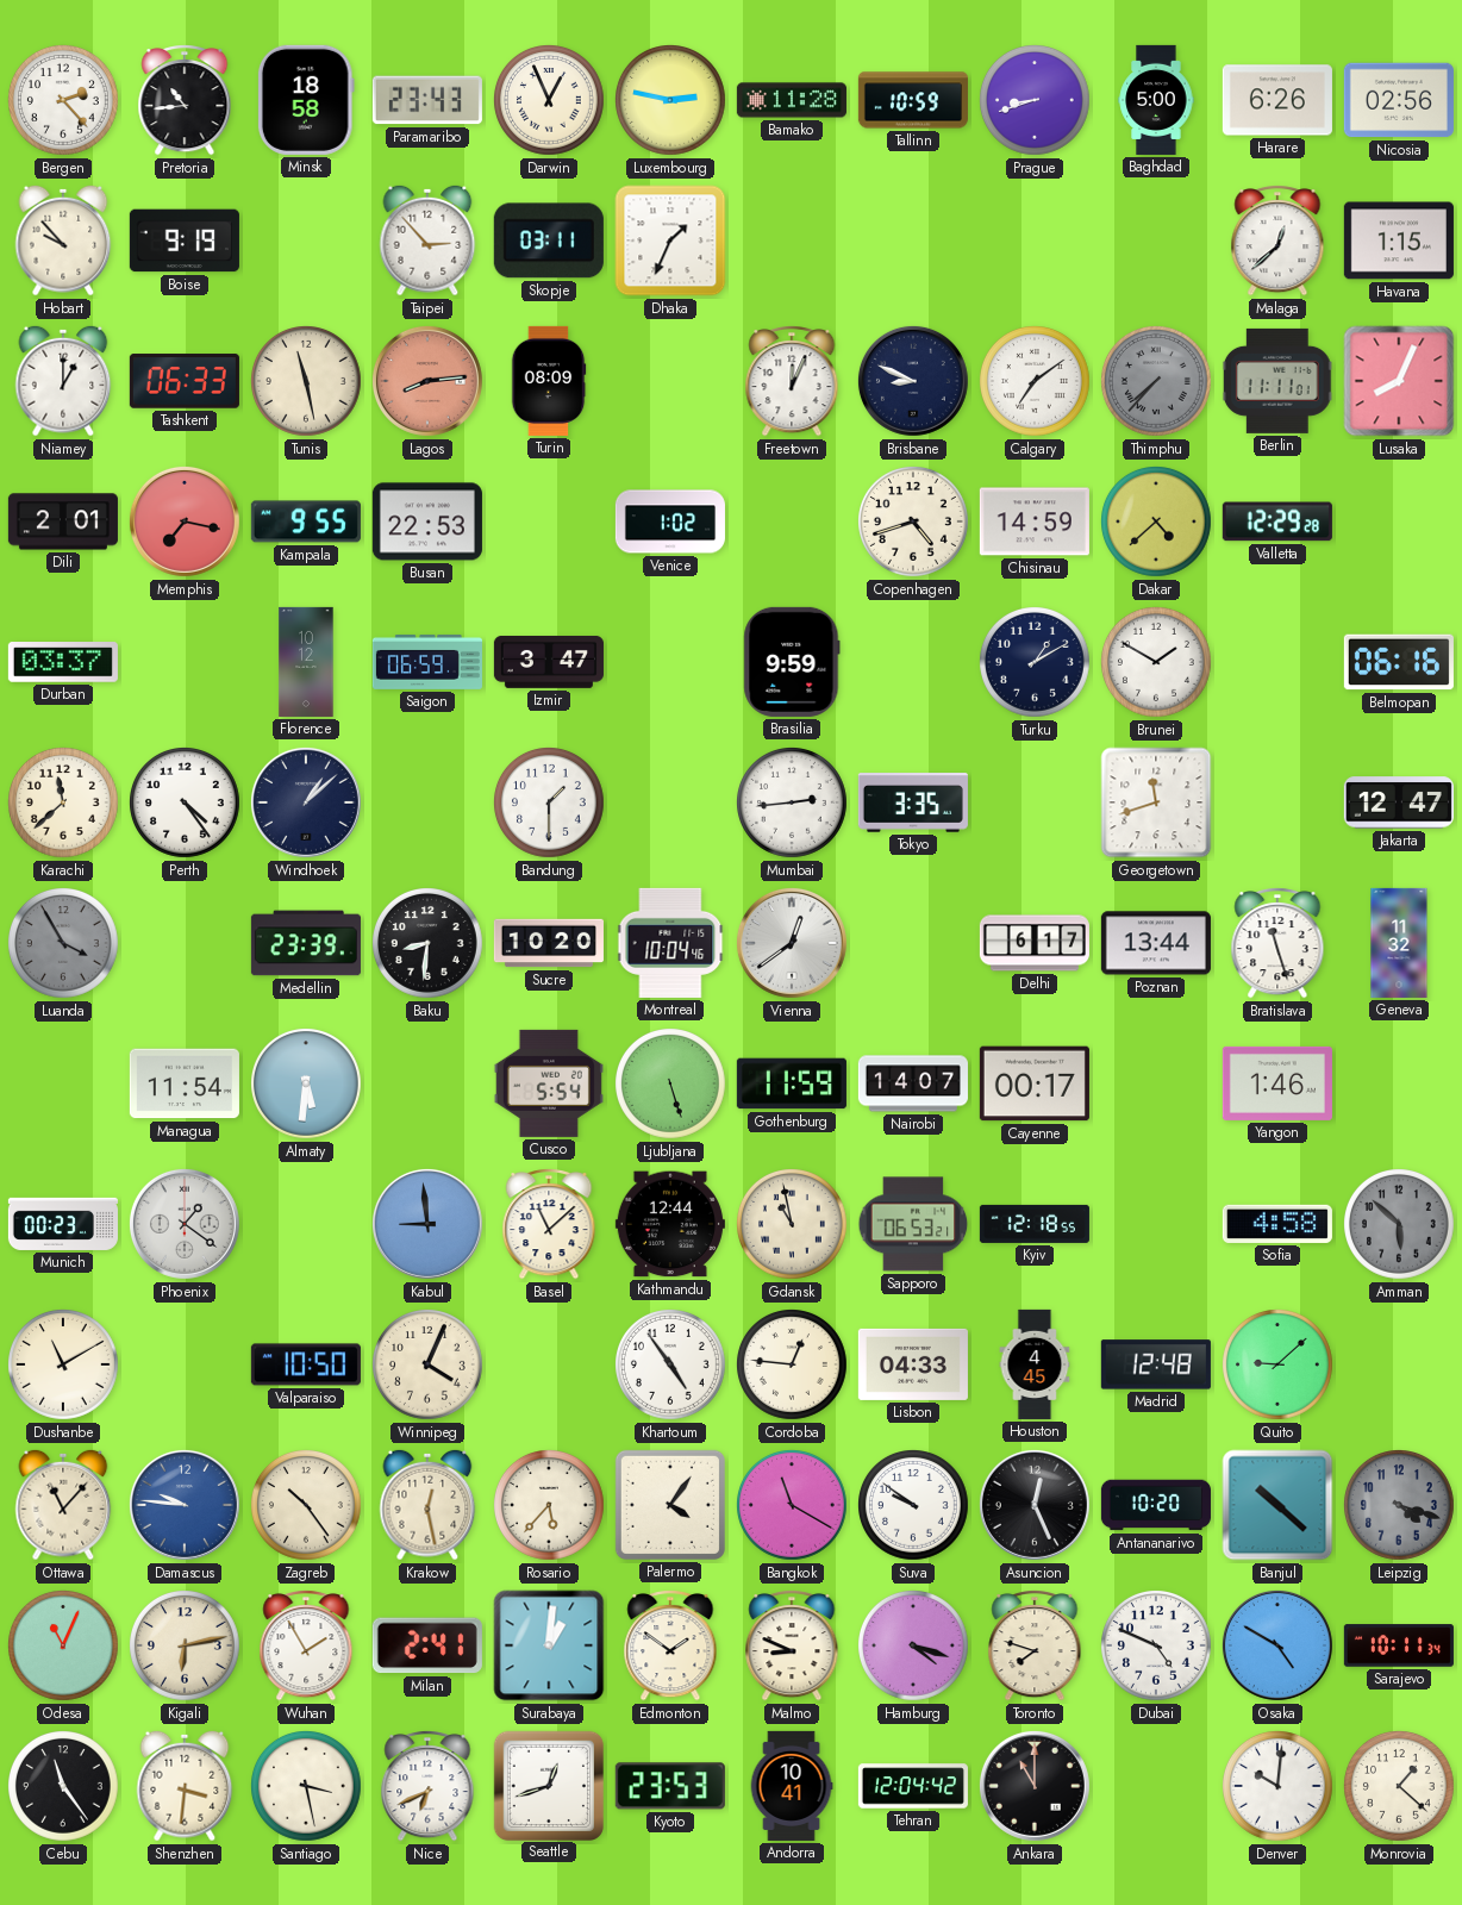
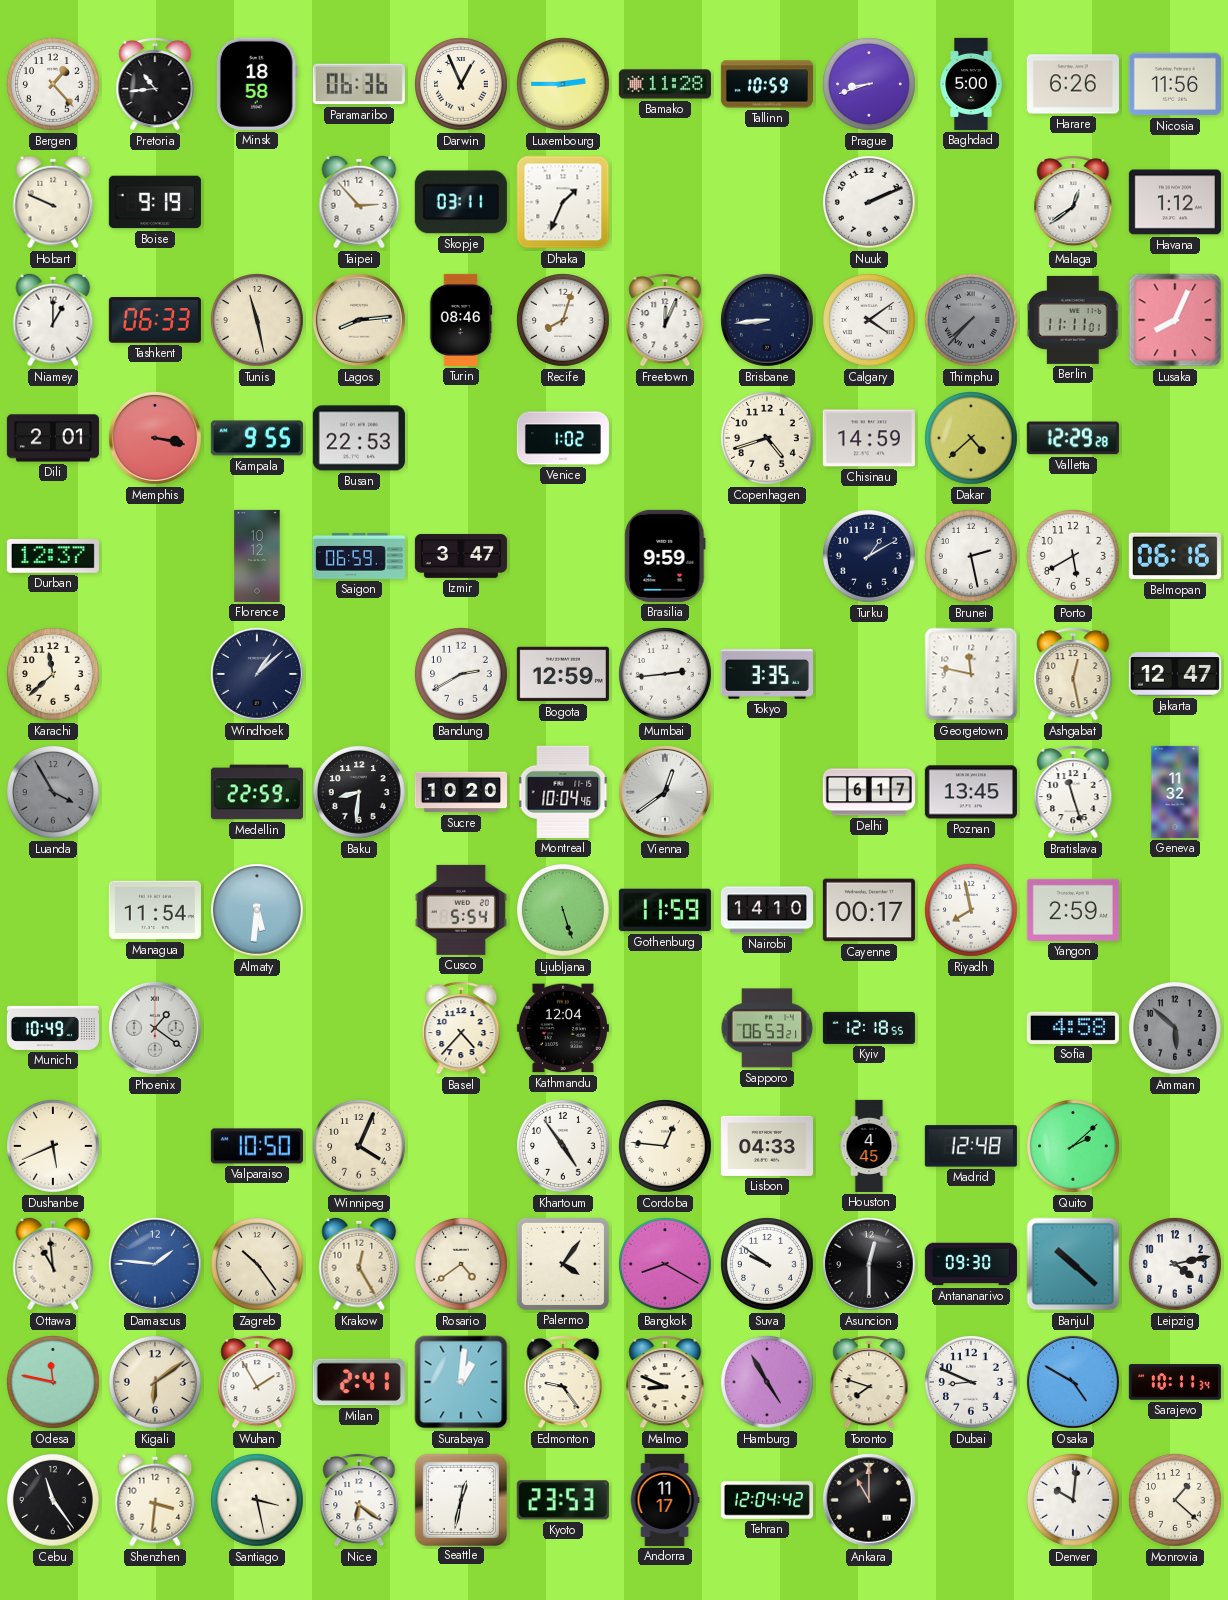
Bergen: 2:23 -> 1:23
Paramaribo: 23:43 -> 06:36
Luxembourg: 2:47 -> 2:45
Nicosia: 02:56 -> 11:56
Hobart: 9:53 -> 9:49
Nuuk: none -> 2:11
Malaga: 12:38 -> 12:39
Havana: 1:15 -> 1:12
Lagos dial: salmon -> cream
Turin: 08:09 -> 08:46
Recife: none -> 8:03
Brisbane: 8:49 -> 8:44
Calgary: 7:09 -> 4:09
Memphis: 7:17 -> 3:17
Durban: 03:37 -> 12:37
Brunei: 1:50 -> 2:28
Porto: none -> 5:40
Perth: 4:24 -> none
Bandung: 1:30 -> 2:40
Bogota: none -> 12:59
Georgetown: 11:42 -> 11:47
Ashgabat: none -> 12:28
Medellin: 23:39 -> 22:59
Poznan: 13:44 -> 13:45
Nairobi: 14:07 -> 14:10
Riyadh: none -> 7:58
Yangon: 1:46 -> 2:59
Munich: 00:23 -> 10:49
Kabul: 8:59 -> none
Basel: 11:08 -> 4:37
Kathmandu: 12:44 -> 12:04
Gdansk: 10:58 -> none
Dushanbe: 11:10 -> 5:41
Quito: 9:08 -> 2:08
Ottawa: 11:07 -> 10:59
Damascus: 9:46 -> 1:46
Krakow: 12:28 -> 12:25
Rosario: 5:37 -> 4:39
Bangkok: 11:20 -> 8:20
Asuncion: 12:26 -> 12:30
Antananarivo: 10:20 -> 09:30
Leipzig: 4:18 -> 4:13
Leipzig dial: grey -> white
Odesa: 11:04 -> 11:47
Kigali: 6:13 -> 6:09
Edmonton: 1:51 -> 9:24
Hamburg: 4:18 -> 4:55
Dubai: 4:49 -> 8:49
Nice: 6:41 -> 6:21
Seattle: 12:42 -> 12:32
Andorra: 10:41 -> 11:17
